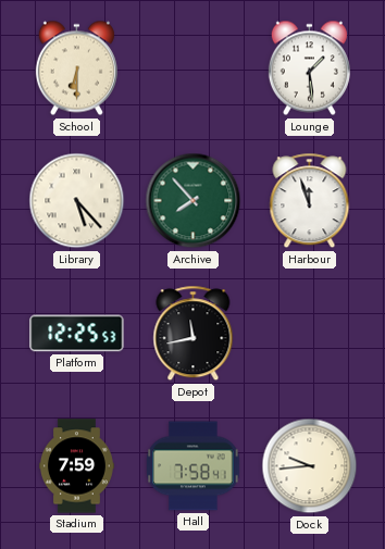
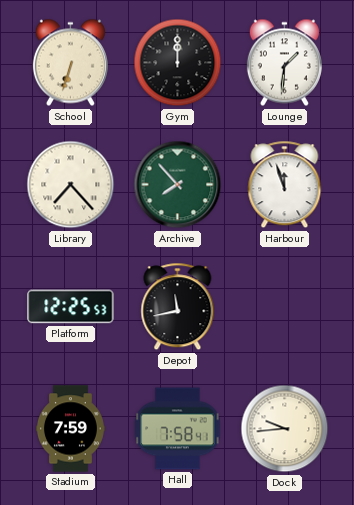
School: 6:30 -> 6:33
Gym: none -> 12:00
Lounge: 1:29 -> 1:31
Library: 5:23 -> 7:23
